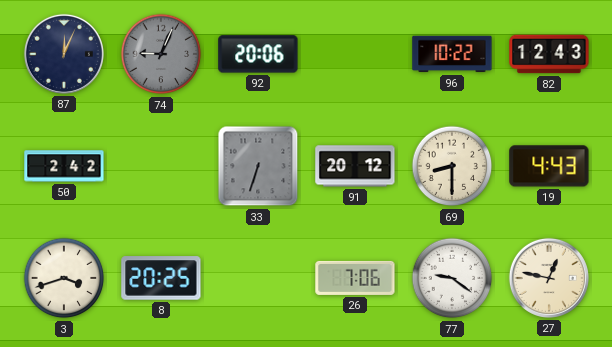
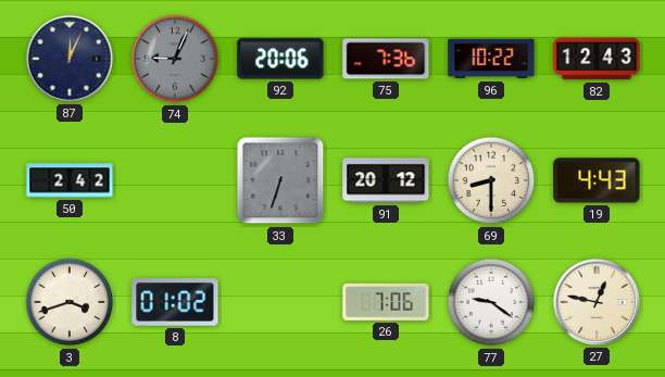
75: none -> 7:36
8: 20:25 -> 01:02
